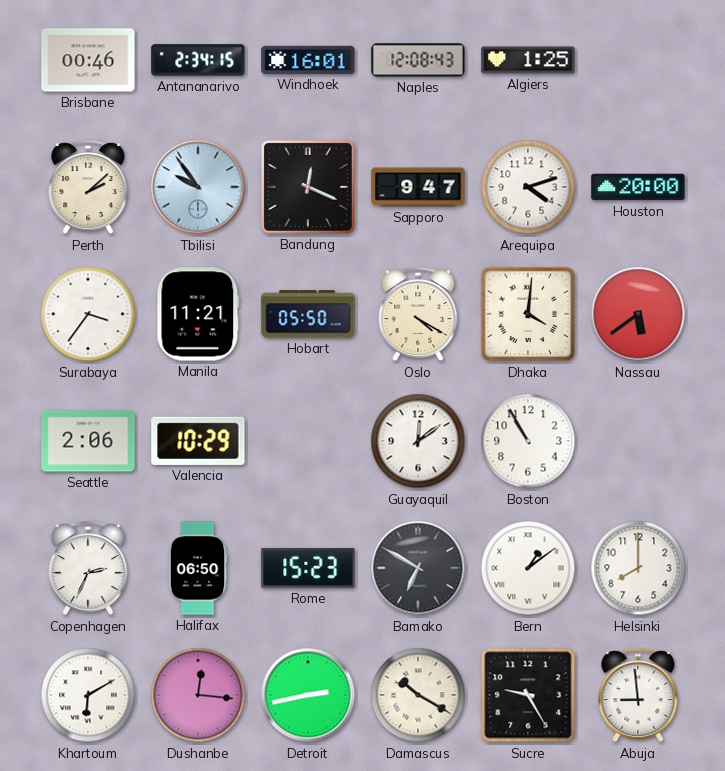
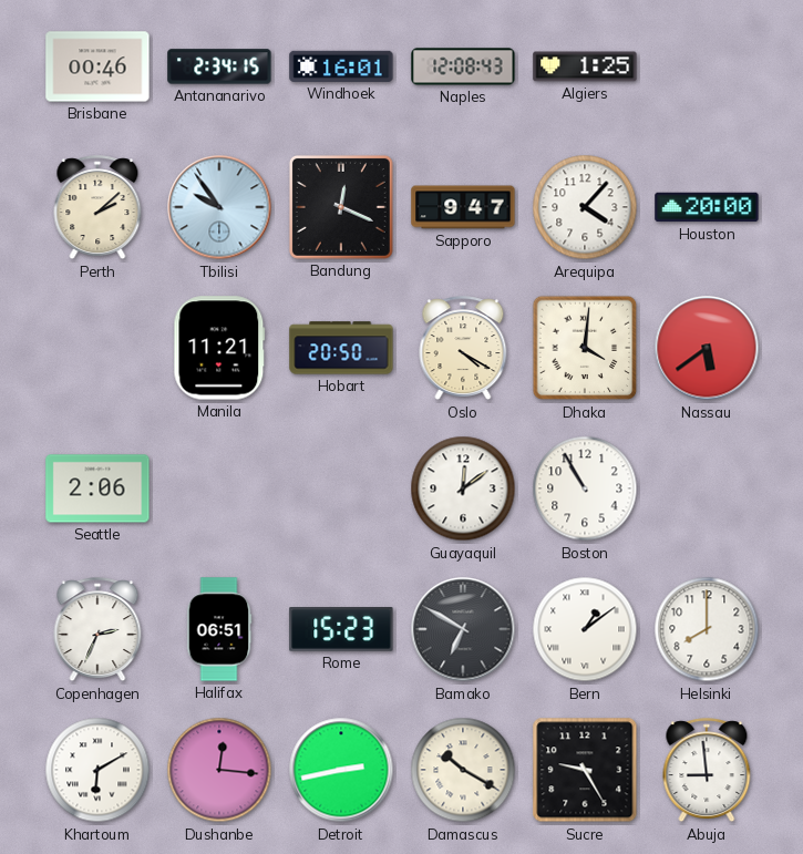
Arequipa: 4:12 -> 4:07
Surabaya: 3:36 -> none
Hobart: 05:50 -> 20:50
Valencia: 10:29 -> none
Halifax: 06:50 -> 06:51
